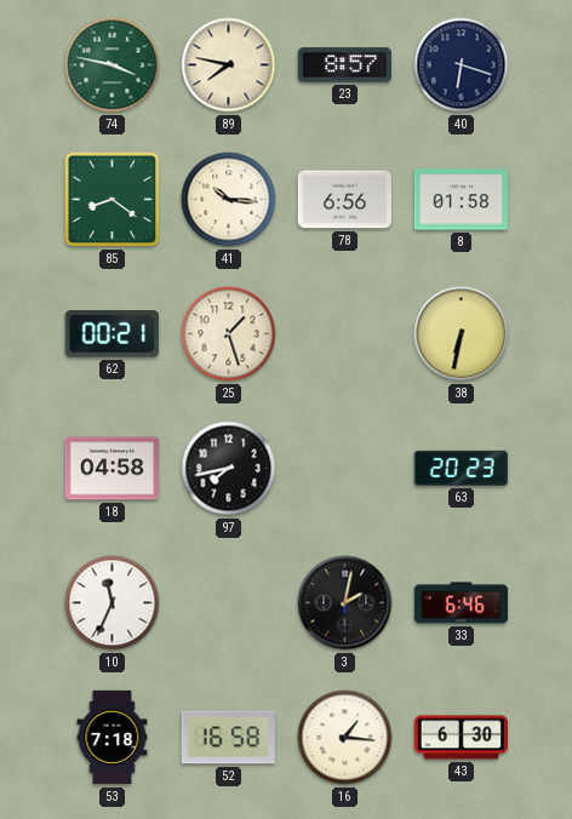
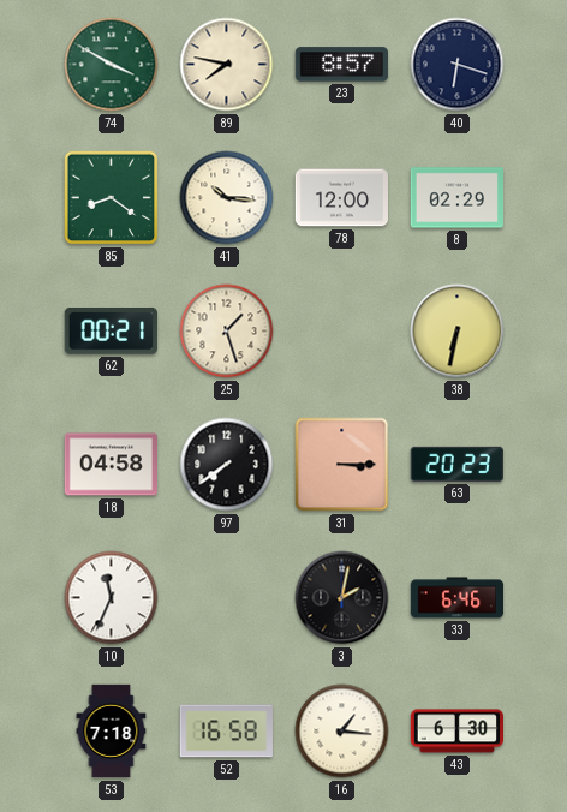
74: 3:47 -> 3:50
78: 6:56 -> 12:00
8: 01:58 -> 02:29
97: 7:43 -> 7:39
31: none -> 3:15
